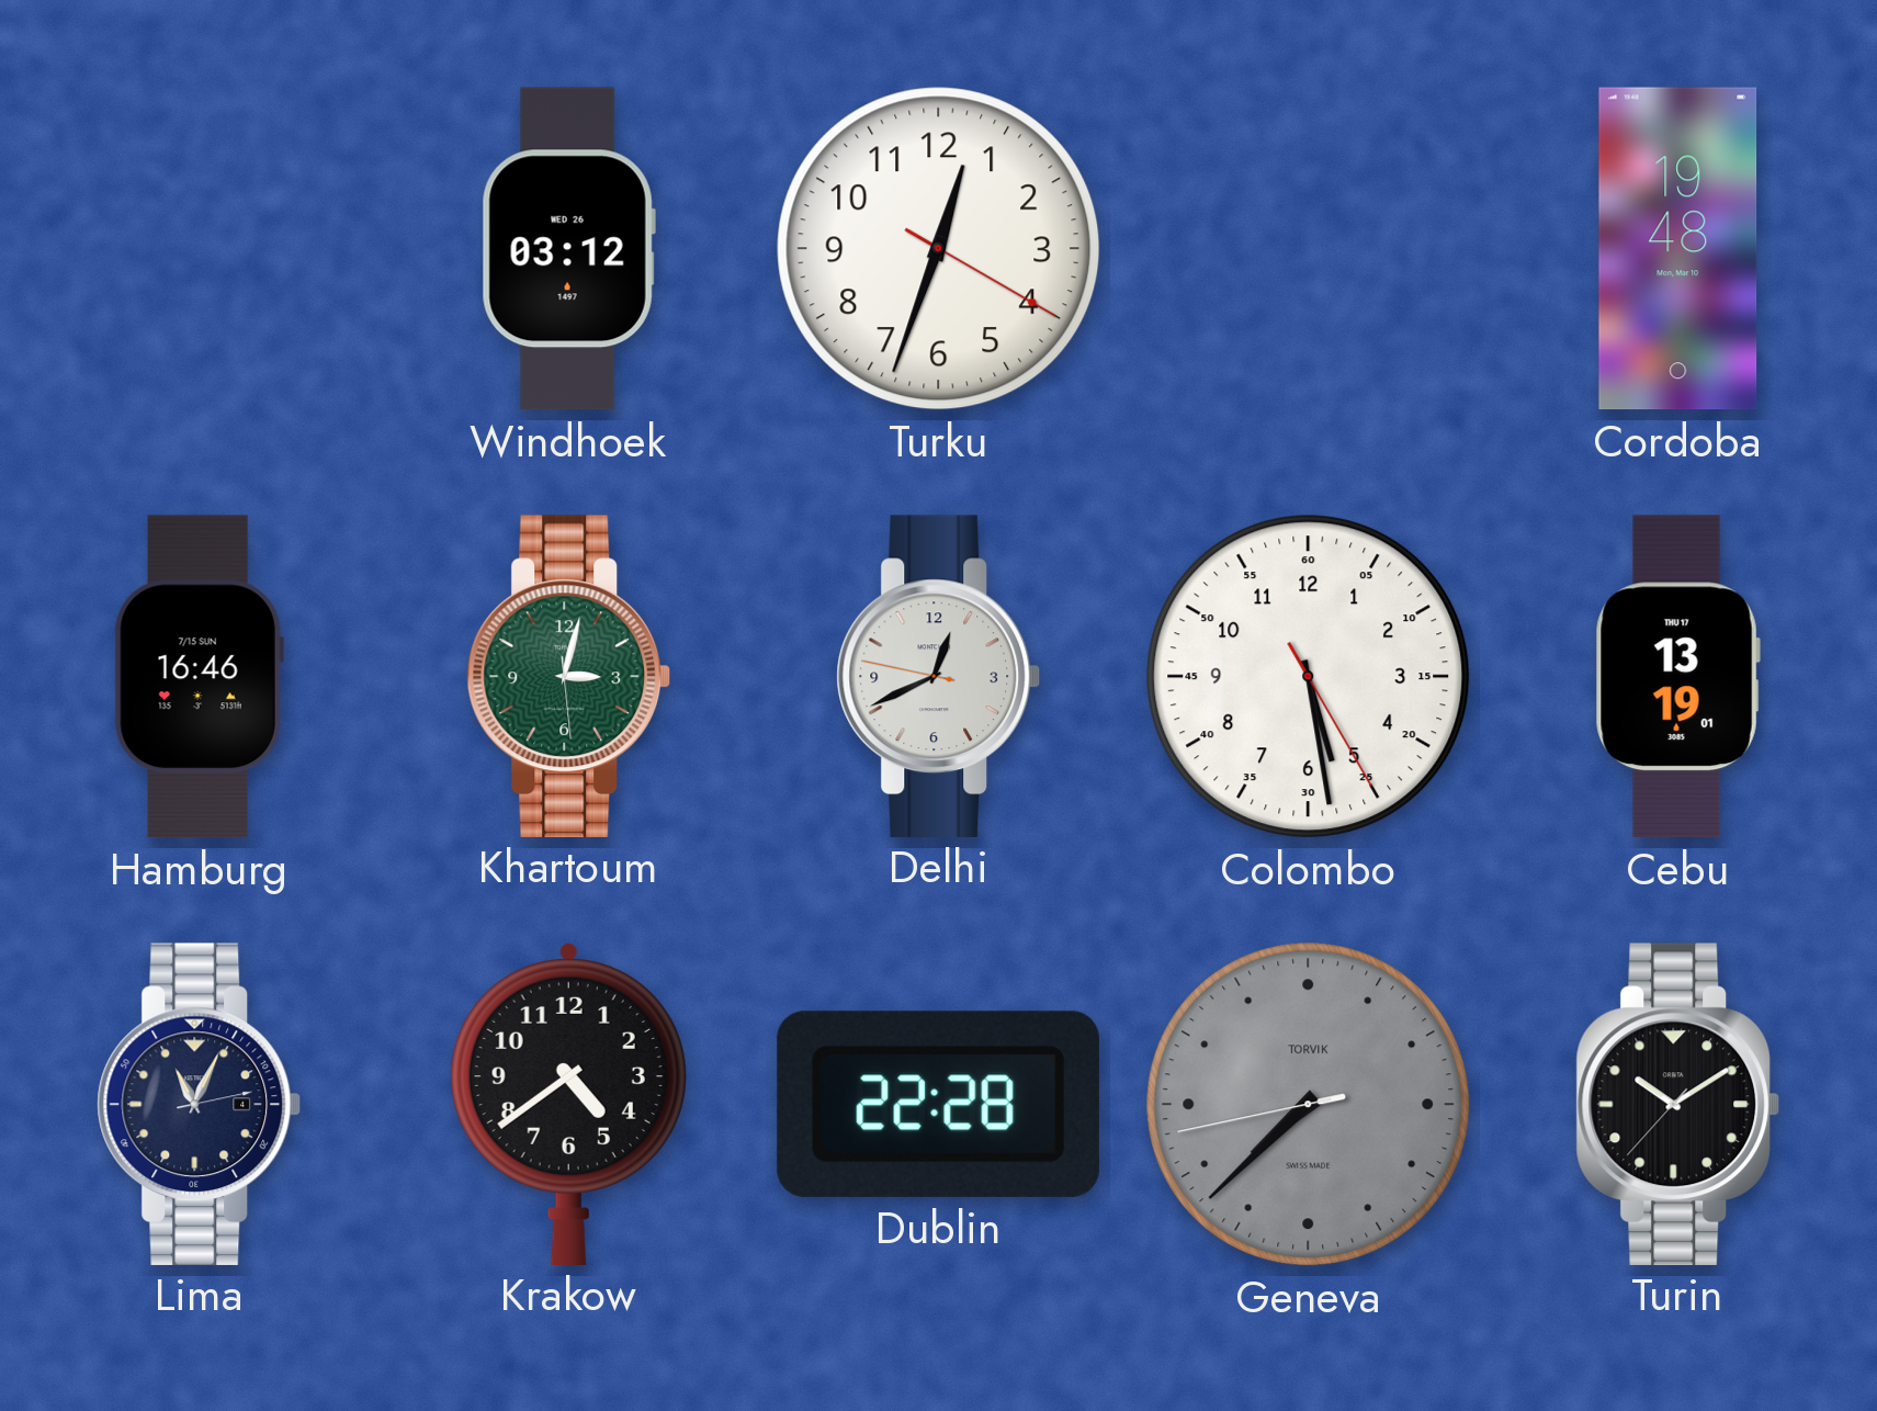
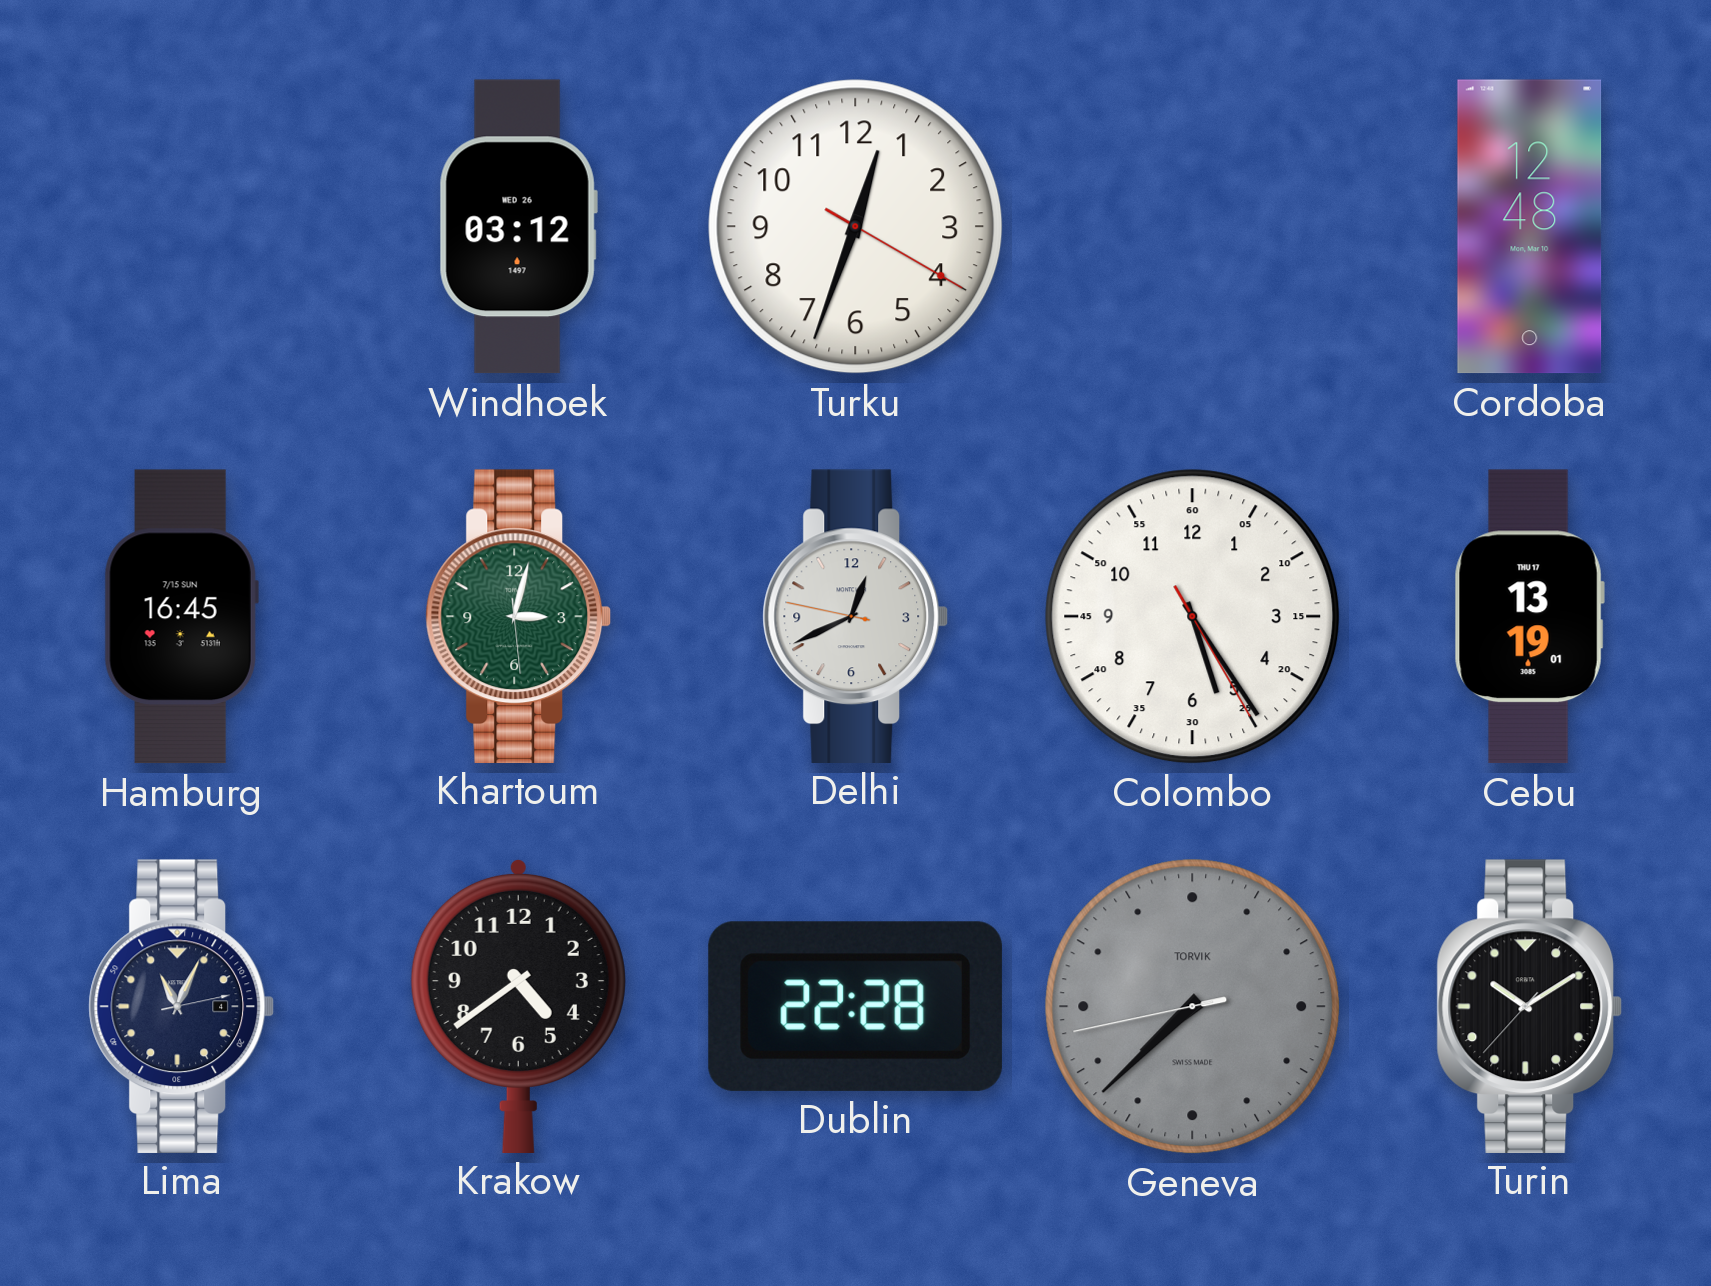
Cordoba: 19:48 -> 12:48
Hamburg: 16:46 -> 16:45
Colombo: 5:28 -> 5:24
